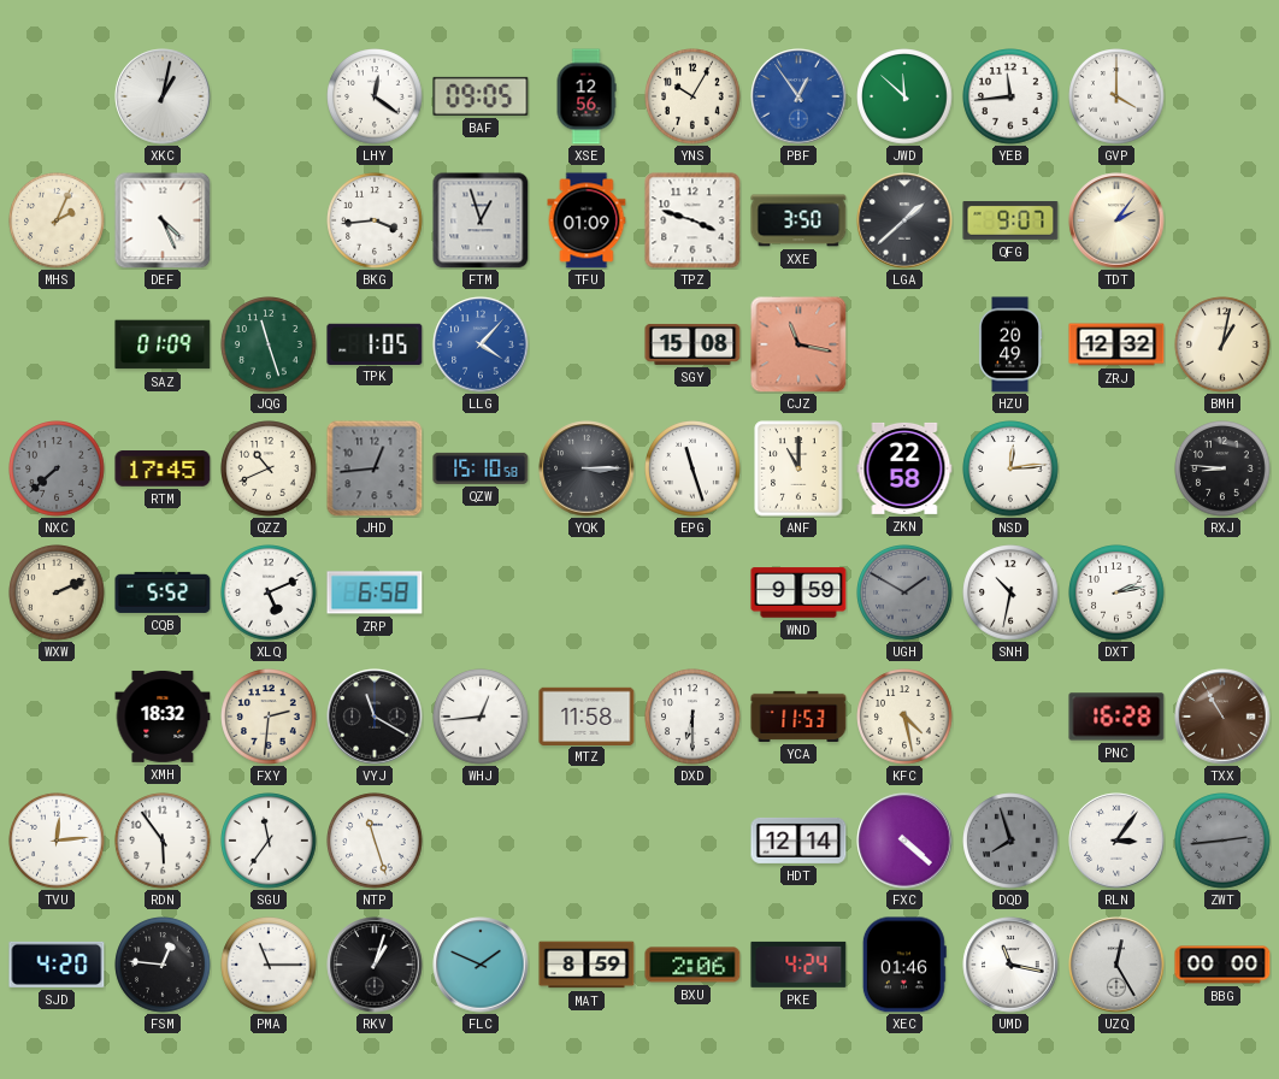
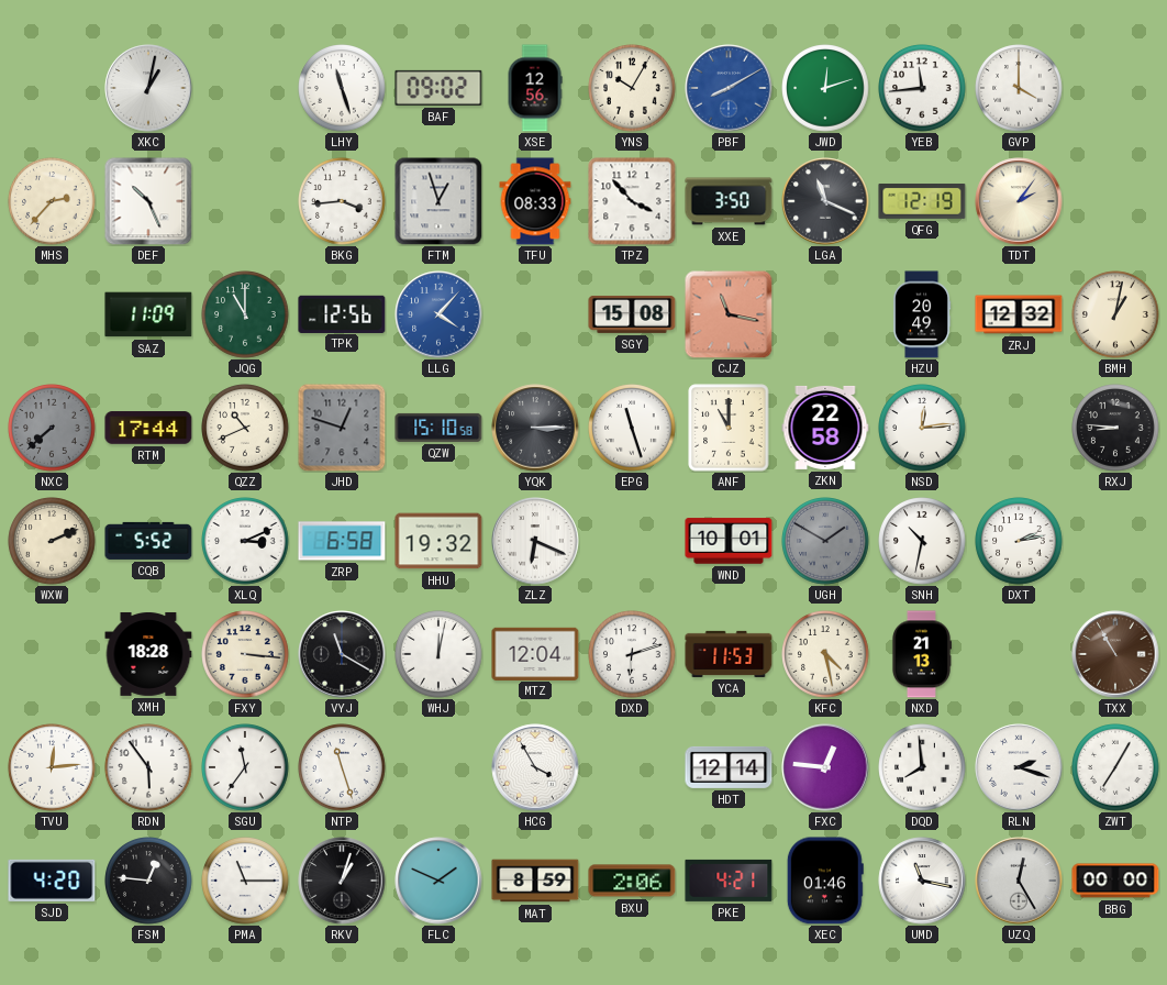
LHY: 12:21 -> 11:27
BAF: 09:05 -> 09:02
PBF: 12:54 -> 8:10
JWD: 11:52 -> 12:12
MHS: 2:04 -> 2:37
DEF: 4:26 -> 10:26
TFU: 01:09 -> 08:33
TPZ: 3:48 -> 3:53
LGA: 1:38 -> 11:19
QFG: 9:07 -> 12:19
SAZ: 01:09 -> 11:09
JQG: 11:27 -> 11:00
TPK: 1:05 -> 12:56
RTM: 17:45 -> 17:44
JHD: 12:44 -> 12:48
XLQ: 5:11 -> 3:11
HHU: none -> 19:32
ZLZ: none -> 6:19
WND: 9:59 -> 10:01
XMH: 18:32 -> 18:28
FXY: 2:31 -> 3:16
WHJ: 12:44 -> 12:02
MTZ: 11:58 -> 12:04
DXD: 6:30 -> 6:12
NXD: none -> 21:13
PNC: 16:28 -> none
HCG: none -> 3:55
FXC: 4:22 -> 12:46
DQD: 7:57 -> 7:59
DQD dial: grey -> white
RLN: 3:06 -> 2:18
ZWT: 2:44 -> 7:05
ZWT dial: grey -> white
PKE: 4:24 -> 4:21
